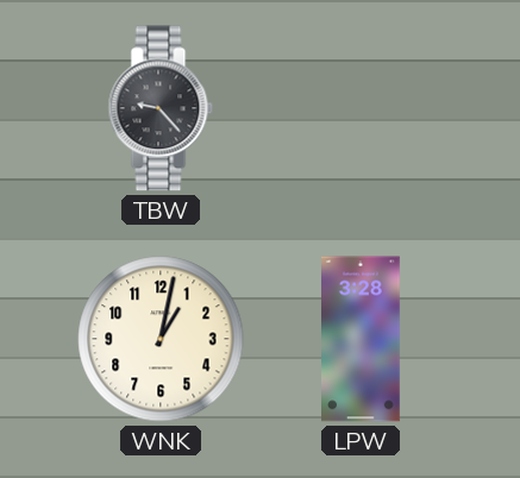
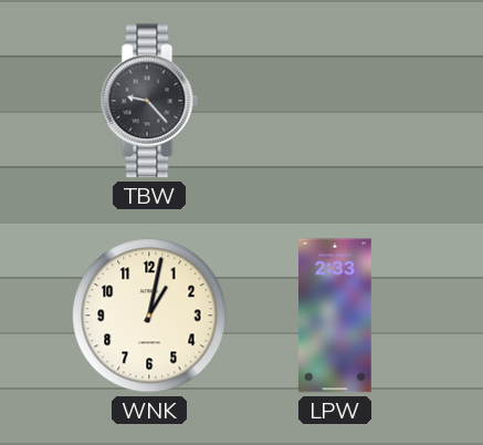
LPW: 3:28 -> 2:33
